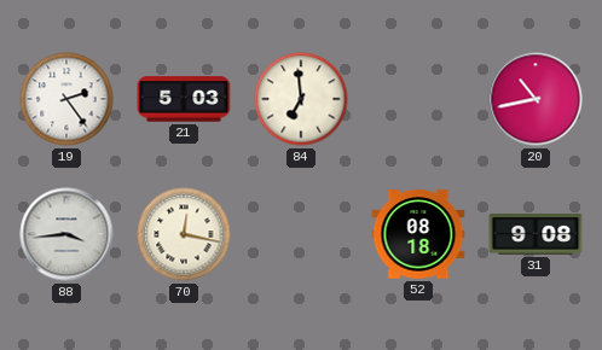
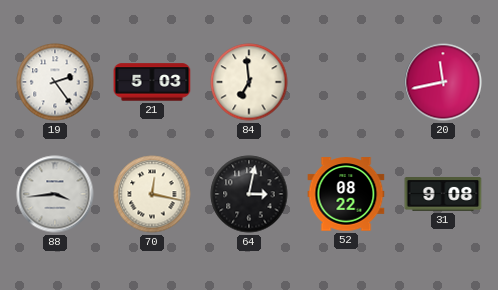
20: 10:43 -> 11:43
64: none -> 3:02
52: 08:18 -> 08:22
